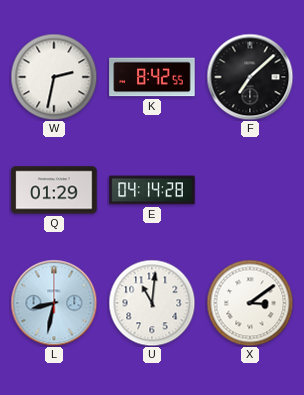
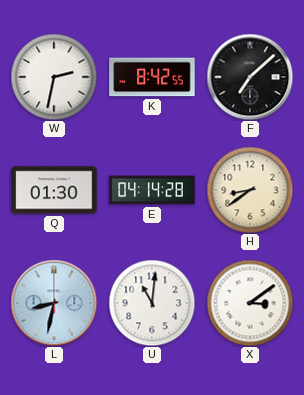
Q: 01:29 -> 01:30
H: none -> 8:39
